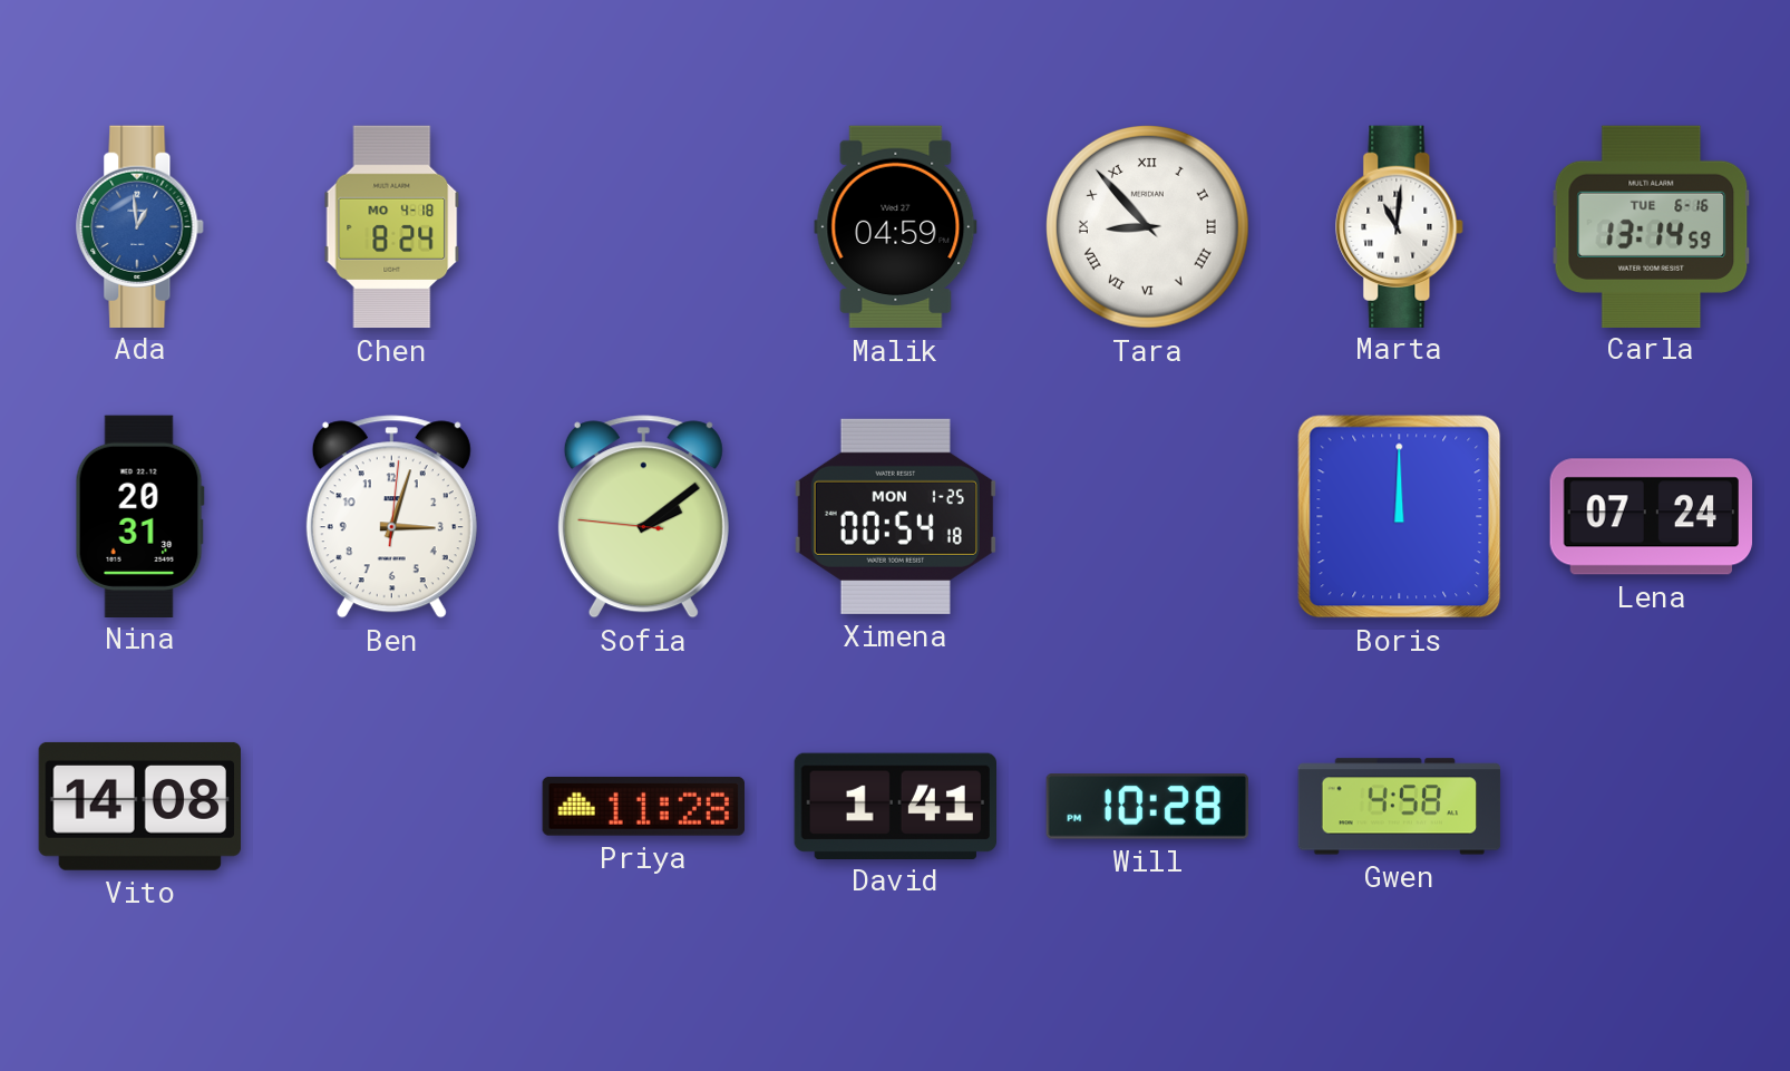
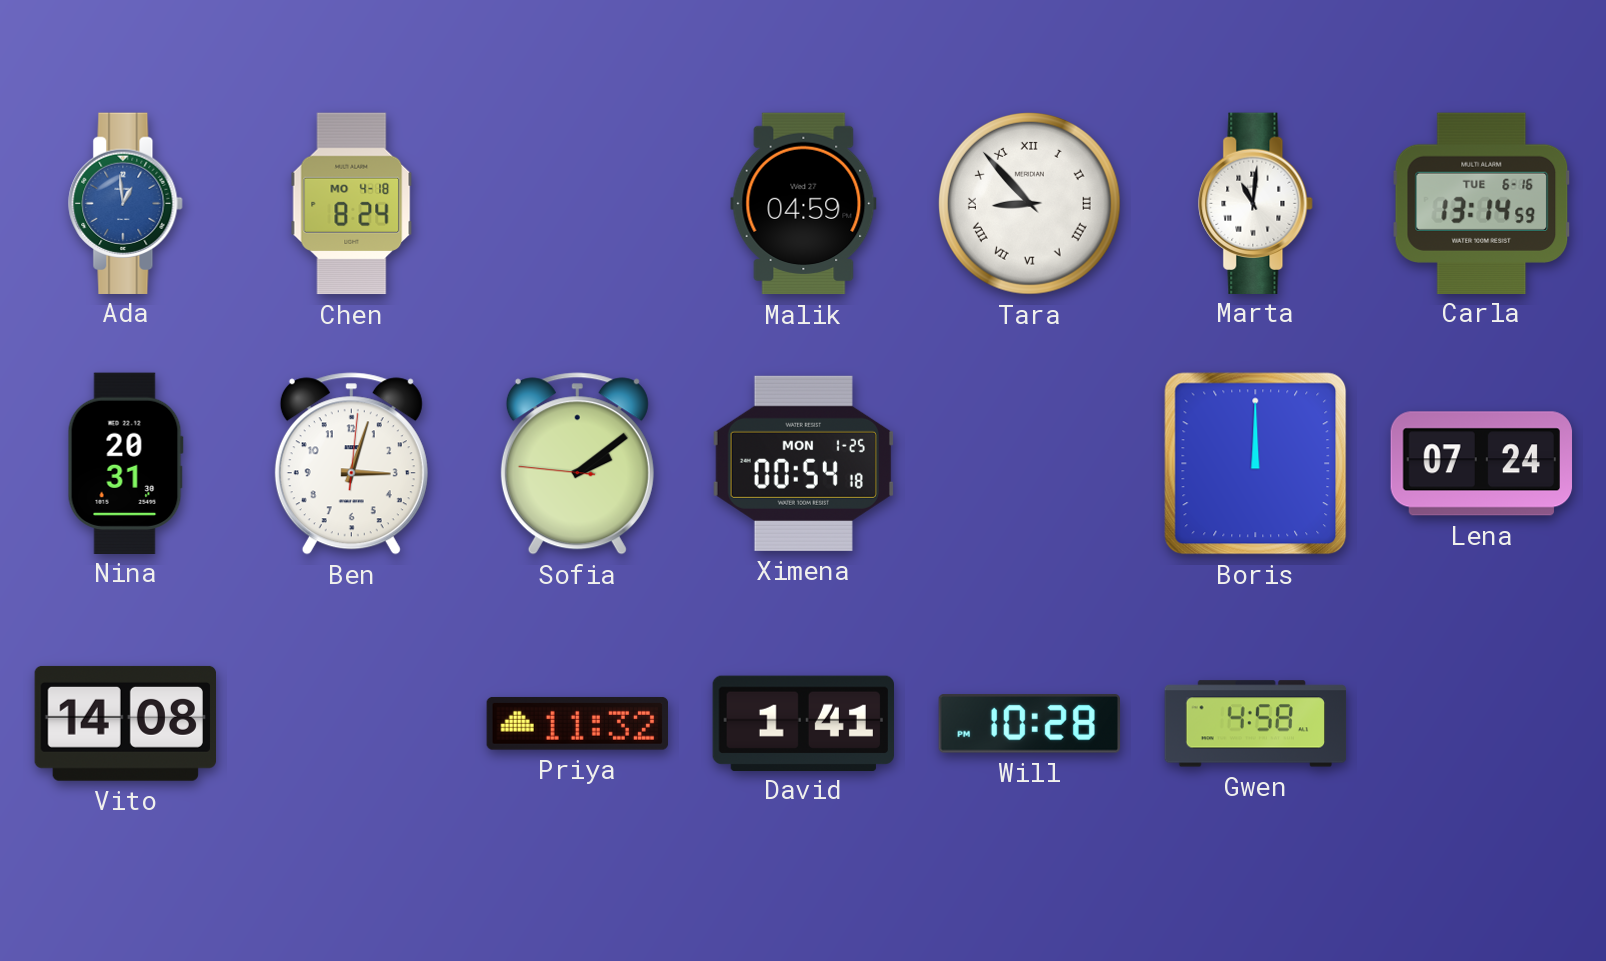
Priya: 11:28 -> 11:32
